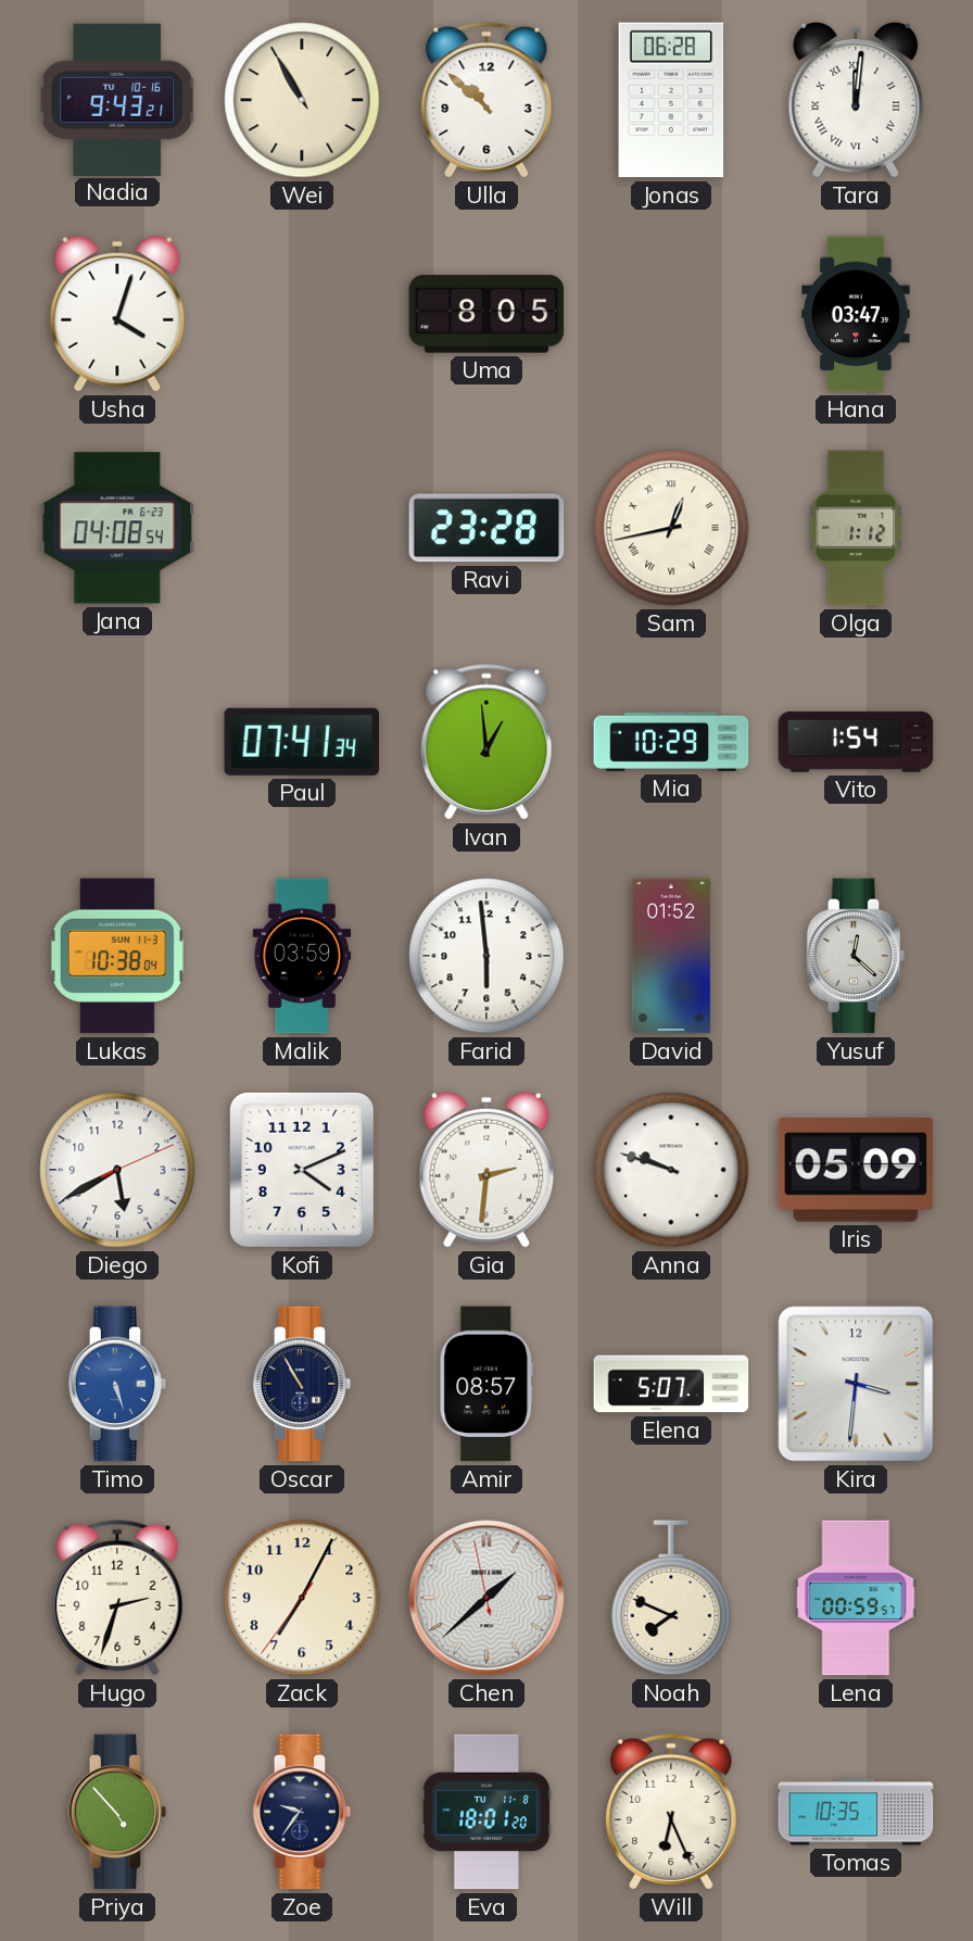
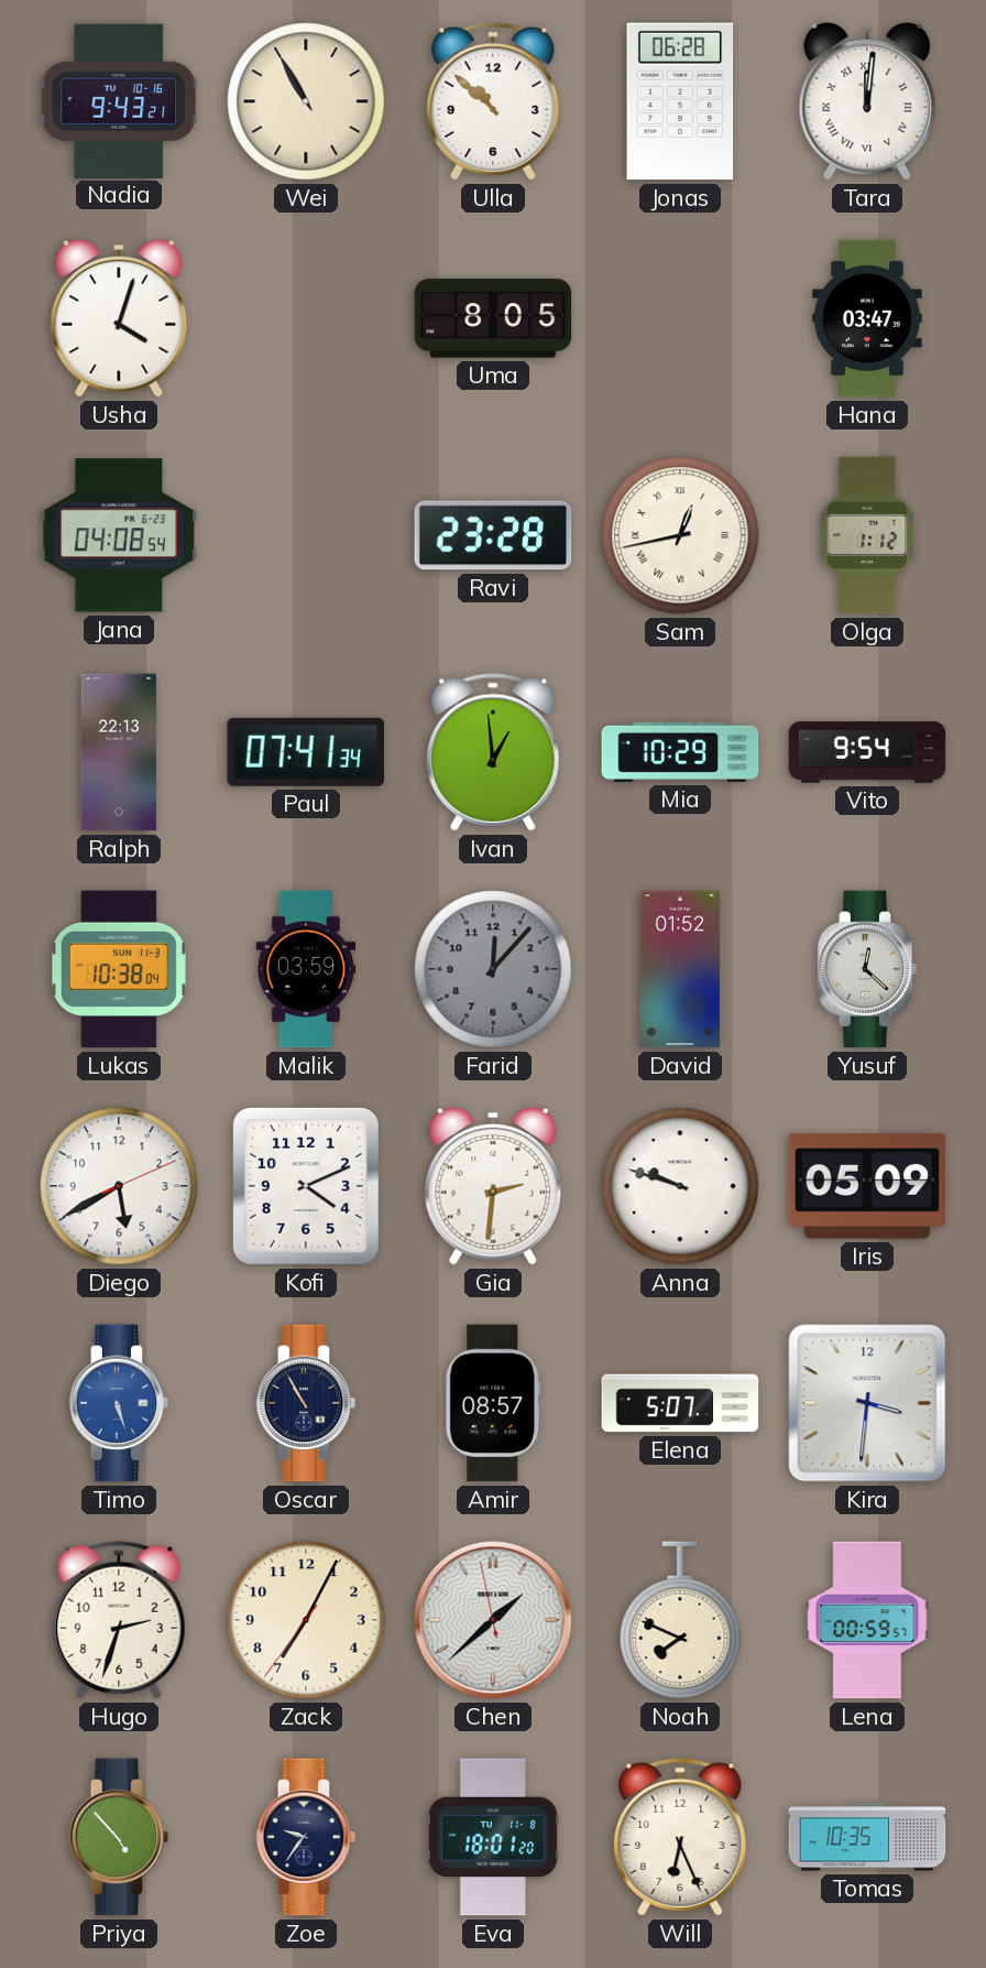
Ralph: none -> 22:13
Vito: 1:54 -> 9:54
Farid: 5:59 -> 12:07
Farid dial: white -> grey
